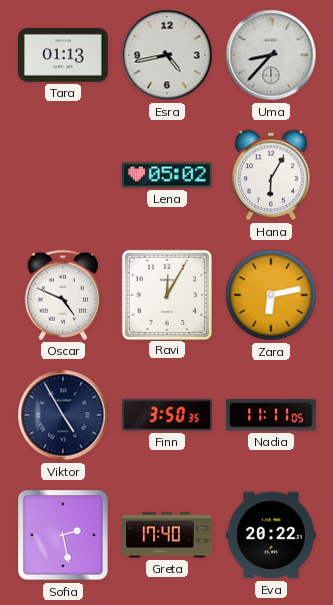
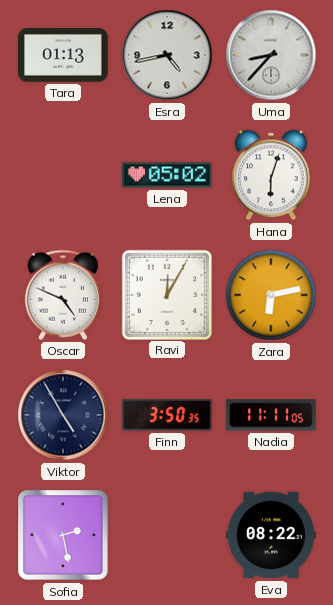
Hana: 6:05 -> 6:03
Greta: 17:40 -> none
Eva: 20:22 -> 08:22
